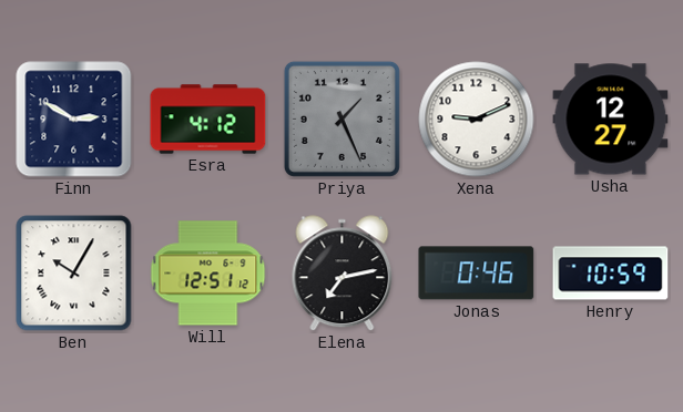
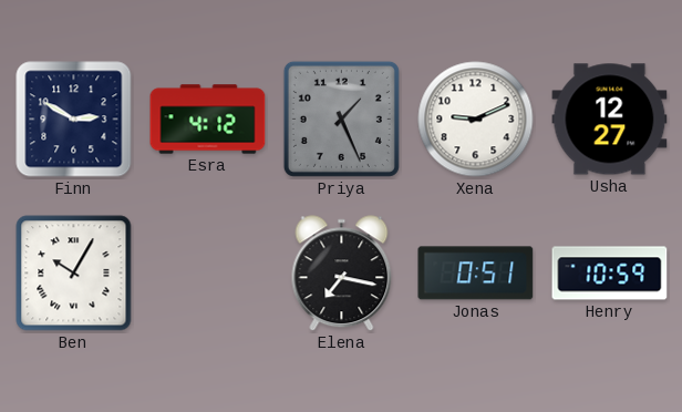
Will: 12:51 -> none
Elena: 7:13 -> 7:17
Jonas: 0:46 -> 0:51
